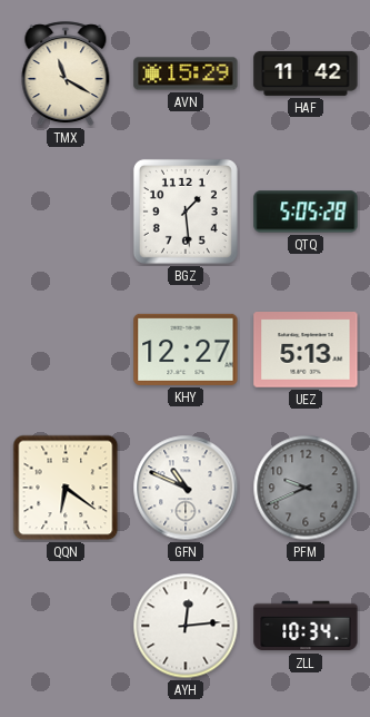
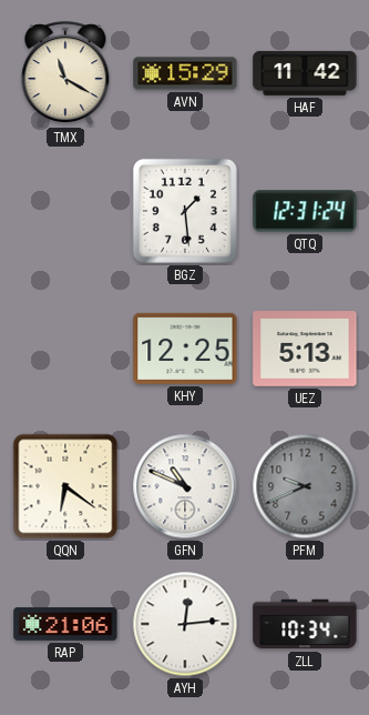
QTQ: 5:05 -> 12:31
KHY: 12:27 -> 12:25
RAP: none -> 21:06
